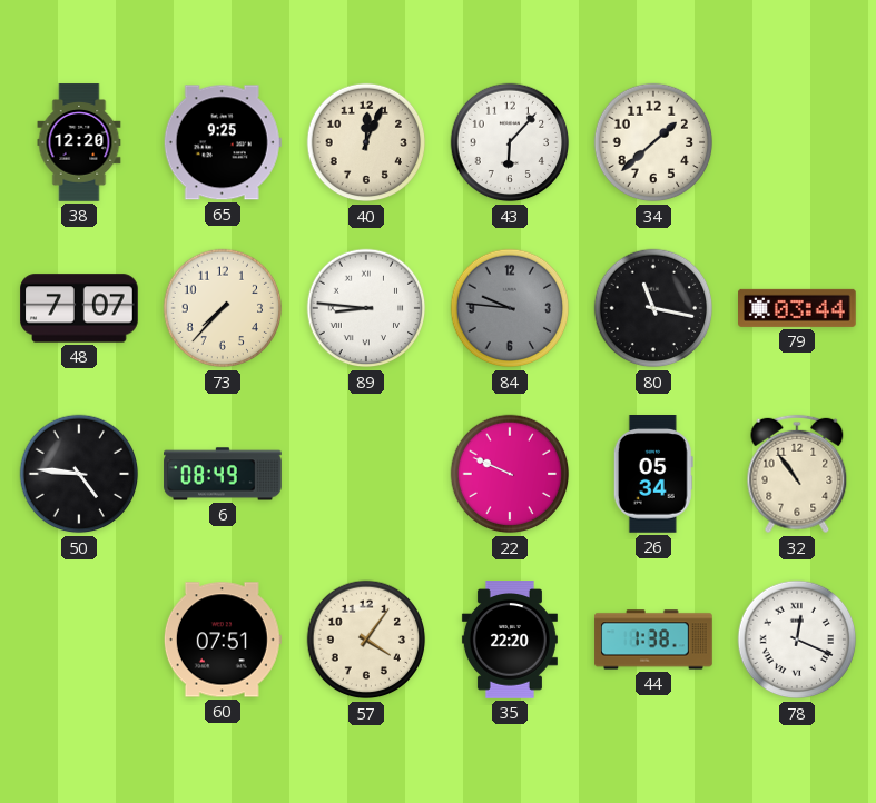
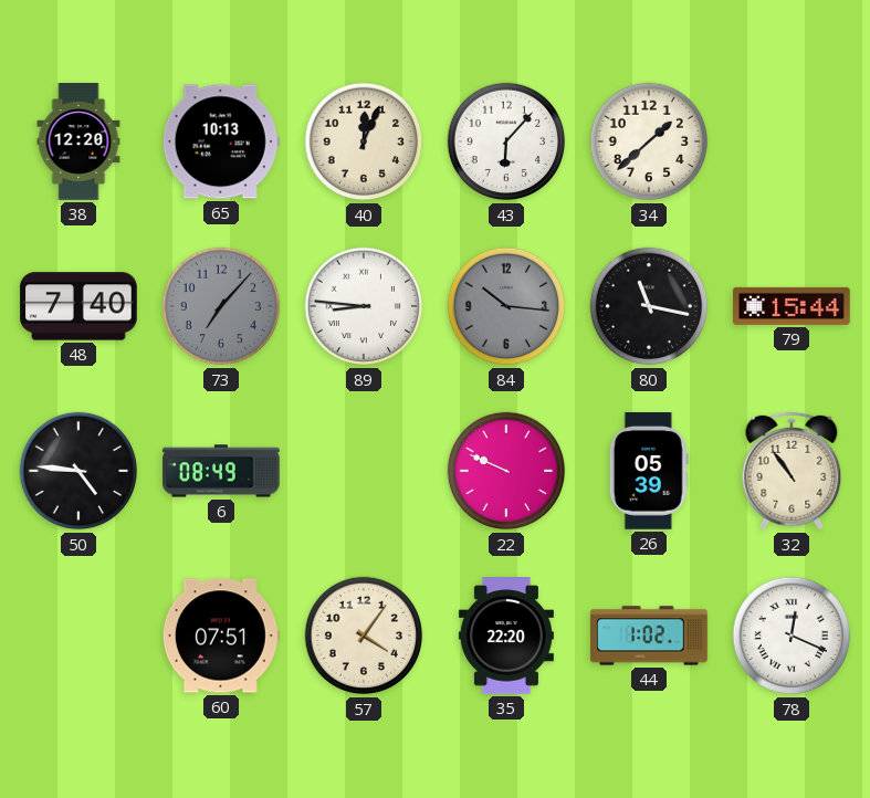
65: 9:25 -> 10:13
48: 7:07 -> 7:40
73: 7:37 -> 7:07
73 dial: cream -> grey
84: 9:46 -> 10:16
79: 03:44 -> 15:44
26: 05:34 -> 05:39
44: 1:38 -> 1:02
